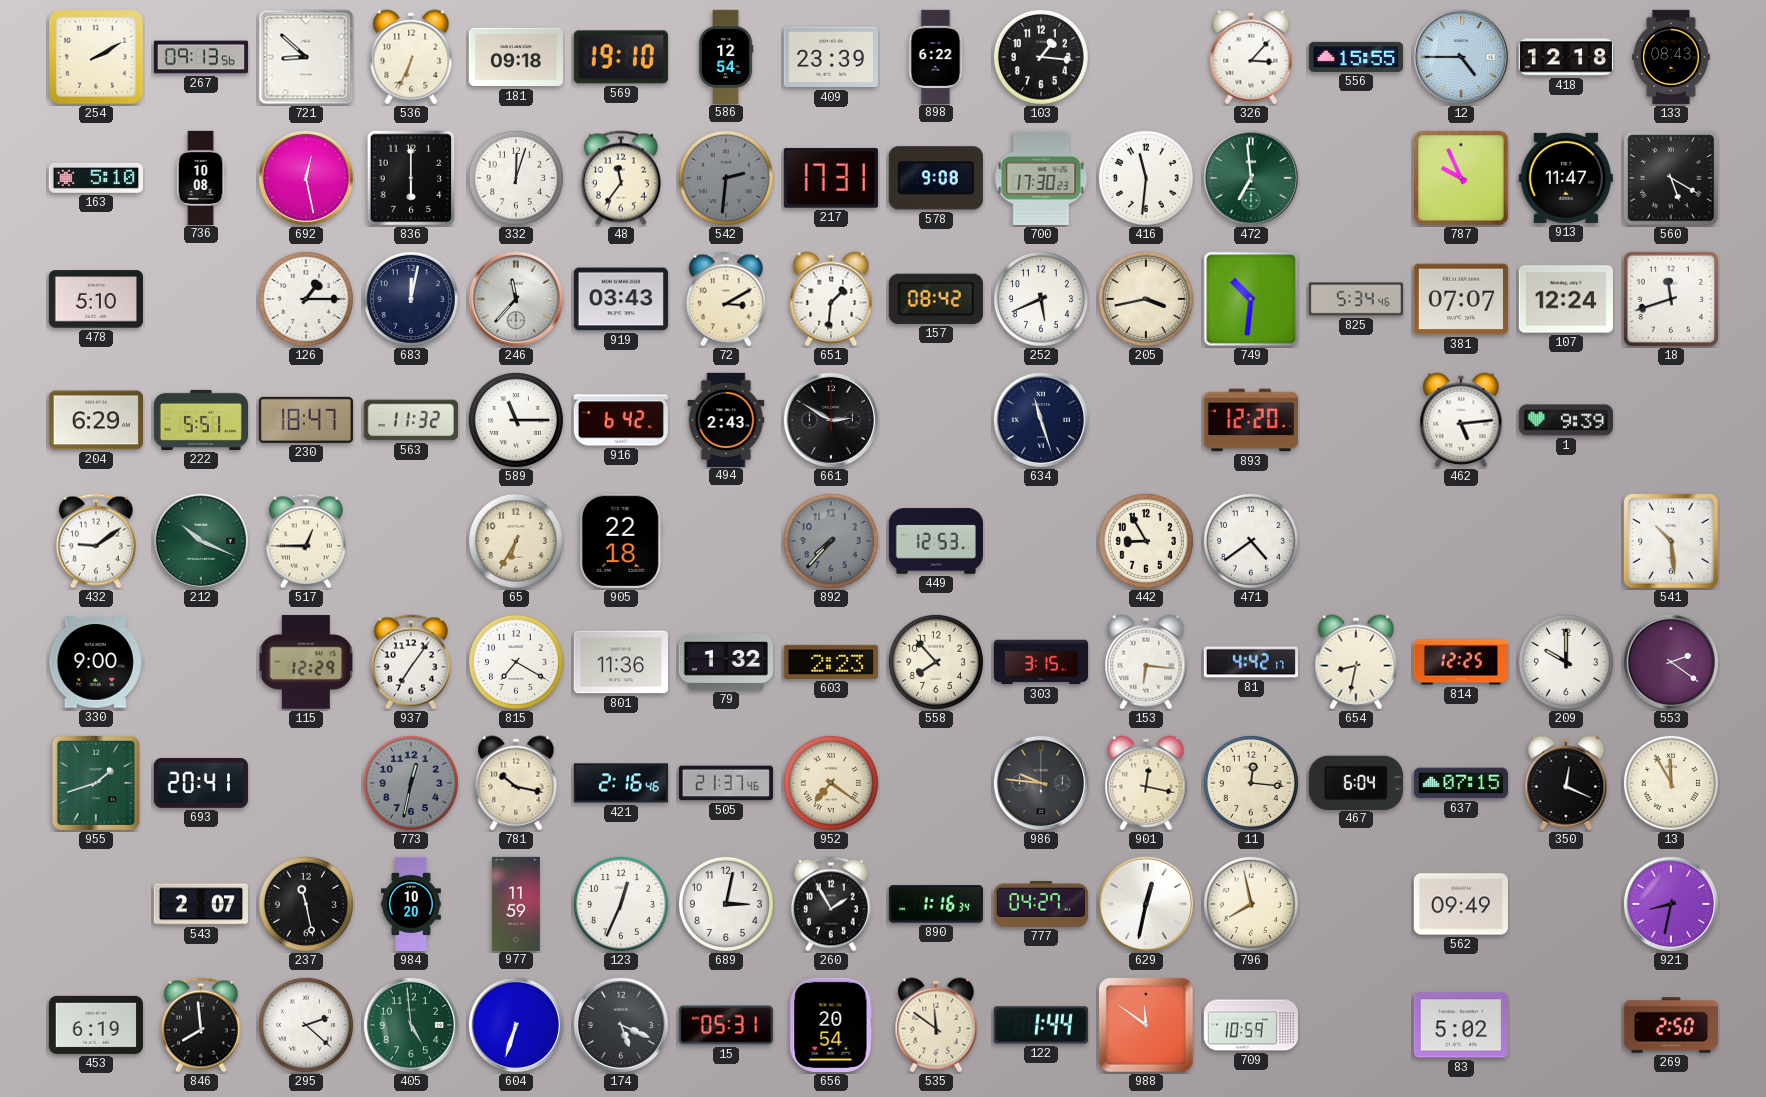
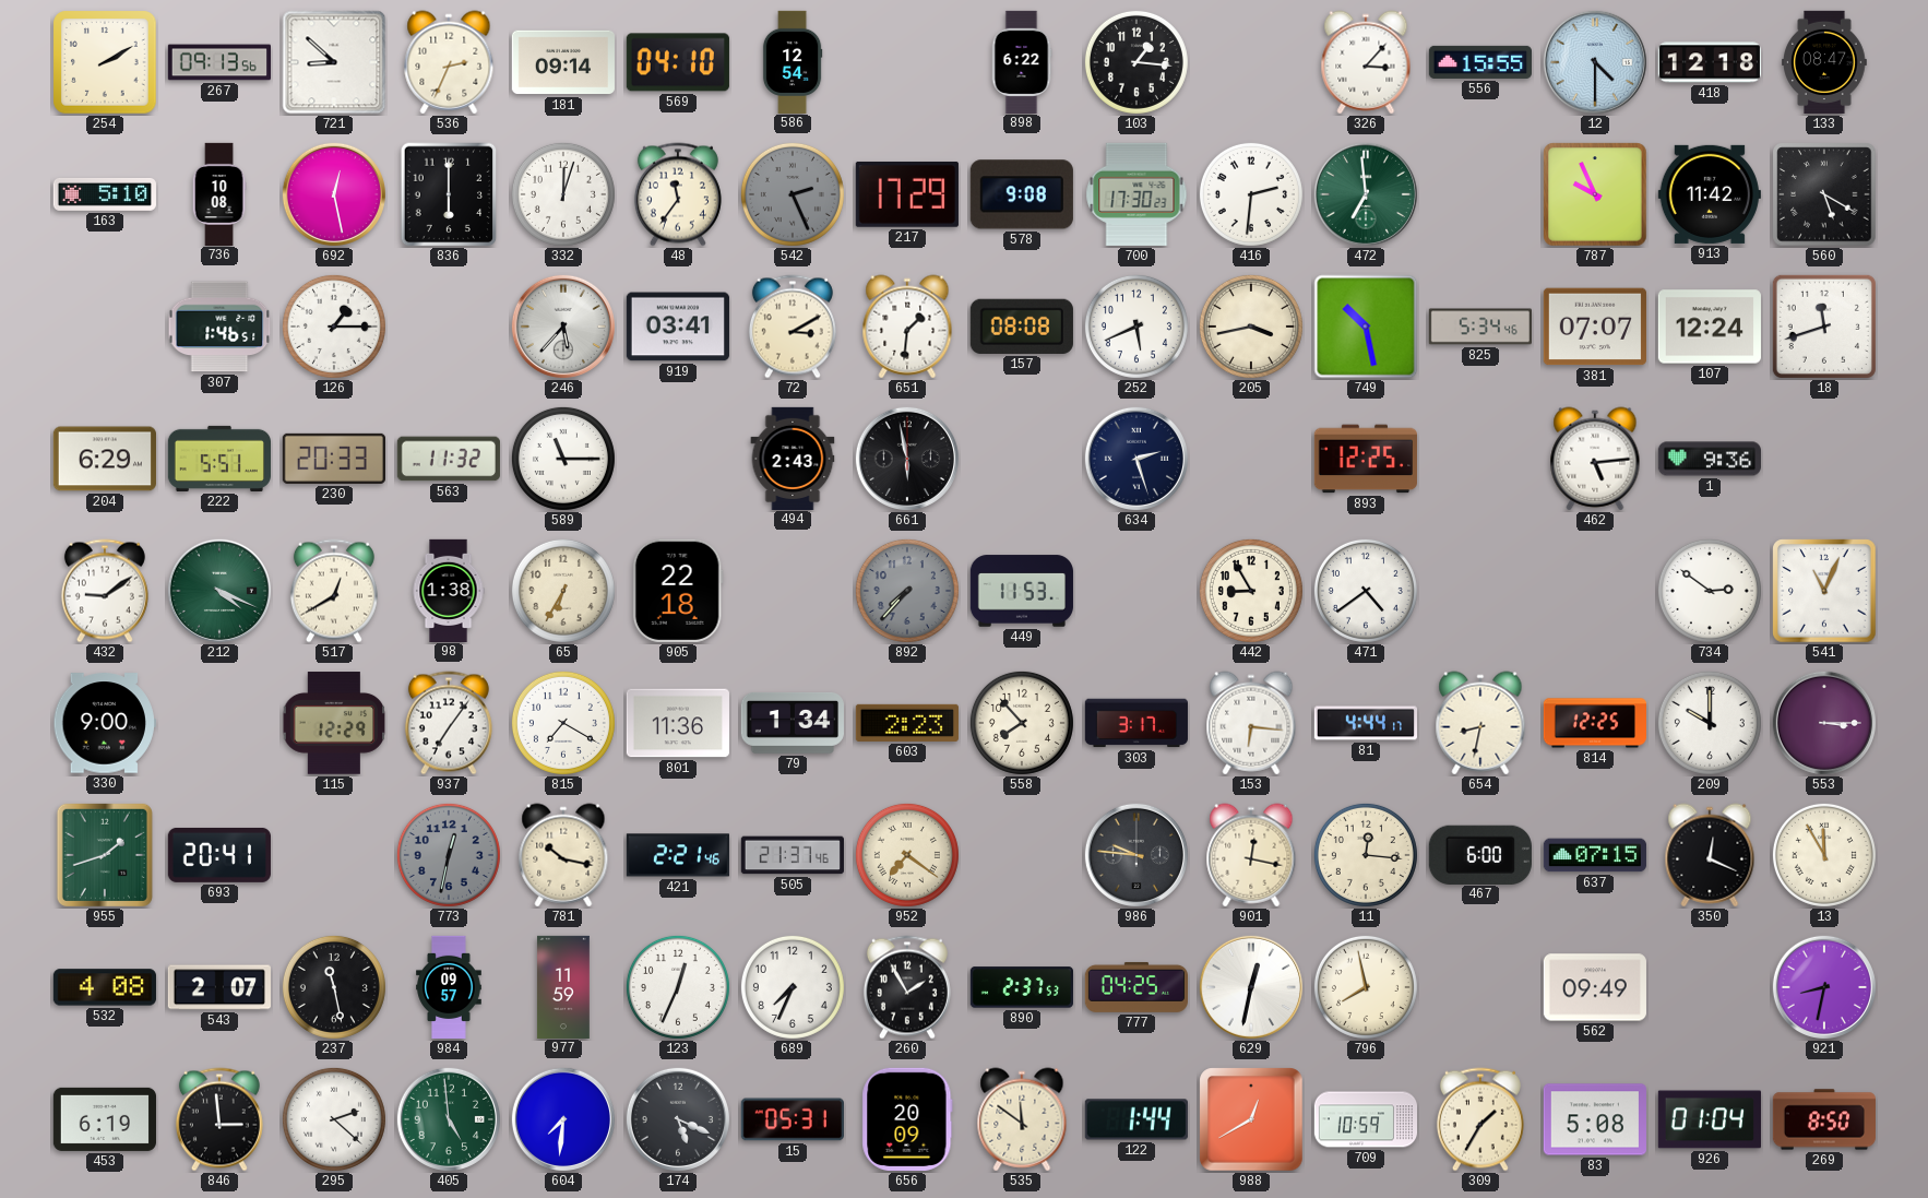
536: 6:34 -> 2:34
181: 09:18 -> 09:14
569: 19:10 -> 04:10
409: 23:39 -> none
12: 4:45 -> 4:30
133: 08:43 -> 08:47
542: 2:31 -> 2:26
217: 17:31 -> 17:29
416: 11:31 -> 2:31
913: 11:47 -> 11:42
478: 5:10 -> none
307: none -> 1:46
683: 12:02 -> none
246: 11:37 -> 5:37
919: 03:43 -> 03:41
157: 08:42 -> 08:08
749: 10:31 -> 10:28
230: 18:47 -> 20:33
916: 6:42 -> none
661: 2:50 -> 5:58
634: 11:27 -> 2:27
893: 12:20 -> 12:25
1: 9:39 -> 9:36
212: 10:19 -> 4:19
517: 12:45 -> 12:40
98: none -> 1:38
449: 12:53 -> 11:53
734: none -> 2:51
541: 10:29 -> 11:04
79: 1:32 -> 1:34
303: 3:15 -> 3:17
81: 4:42 -> 4:44
553: 2:21 -> 3:15
421: 2:16 -> 2:21
467: 6:04 -> 6:00
532: none -> 4:08
984: 10:20 -> 09:57
689: 3:02 -> 7:34
890: 1:16 -> 2:37
777: 04:27 -> 04:25
846: 7:59 -> 2:59
604: 6:33 -> 7:31
656: 20:54 -> 20:09
988: 11:51 -> 12:40
309: none -> 1:35
83: 5:02 -> 5:08
926: none -> 01:04
269: 2:50 -> 8:50
